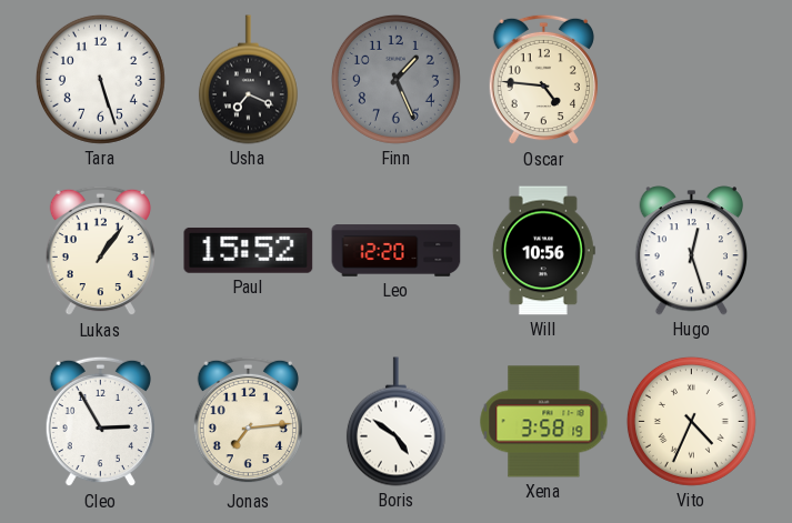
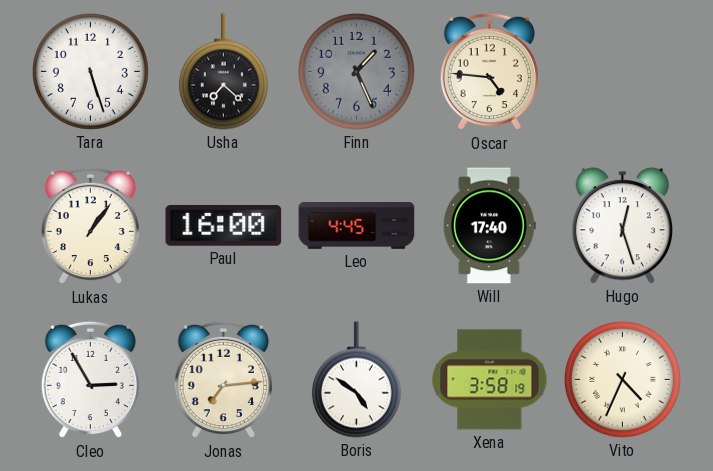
Usha: 7:19 -> 7:22
Paul: 15:52 -> 16:00
Leo: 12:20 -> 4:45
Will: 10:56 -> 17:40
